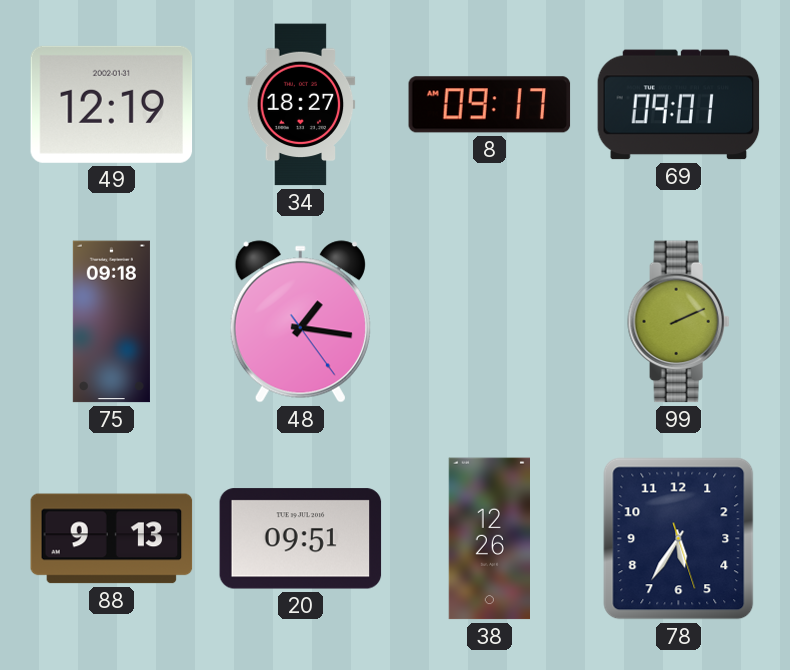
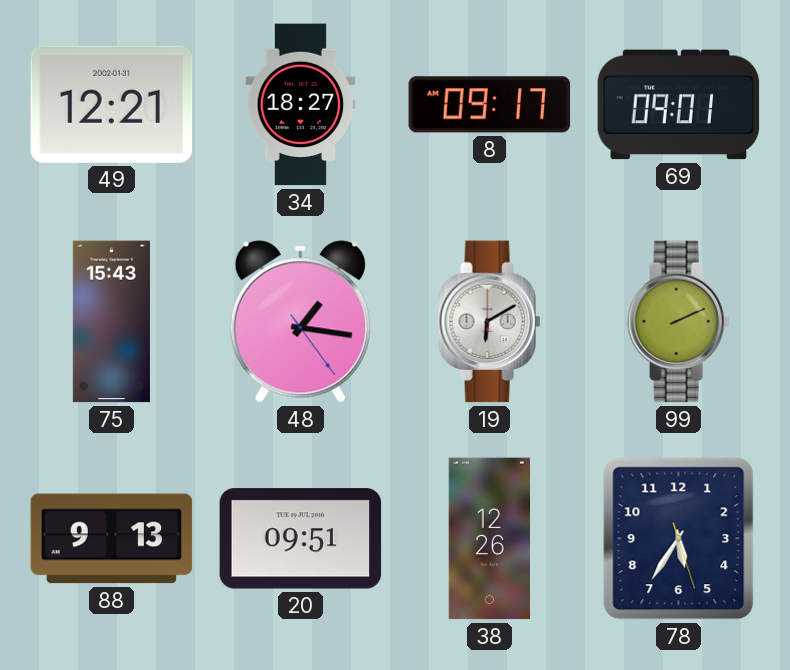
49: 12:19 -> 12:21
75: 09:18 -> 15:43
19: none -> 6:10
